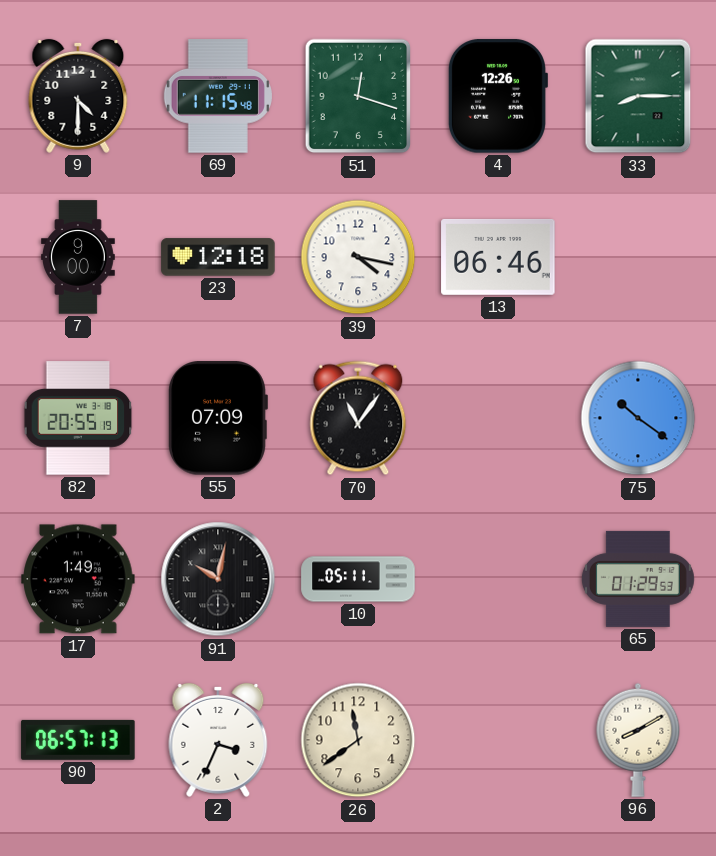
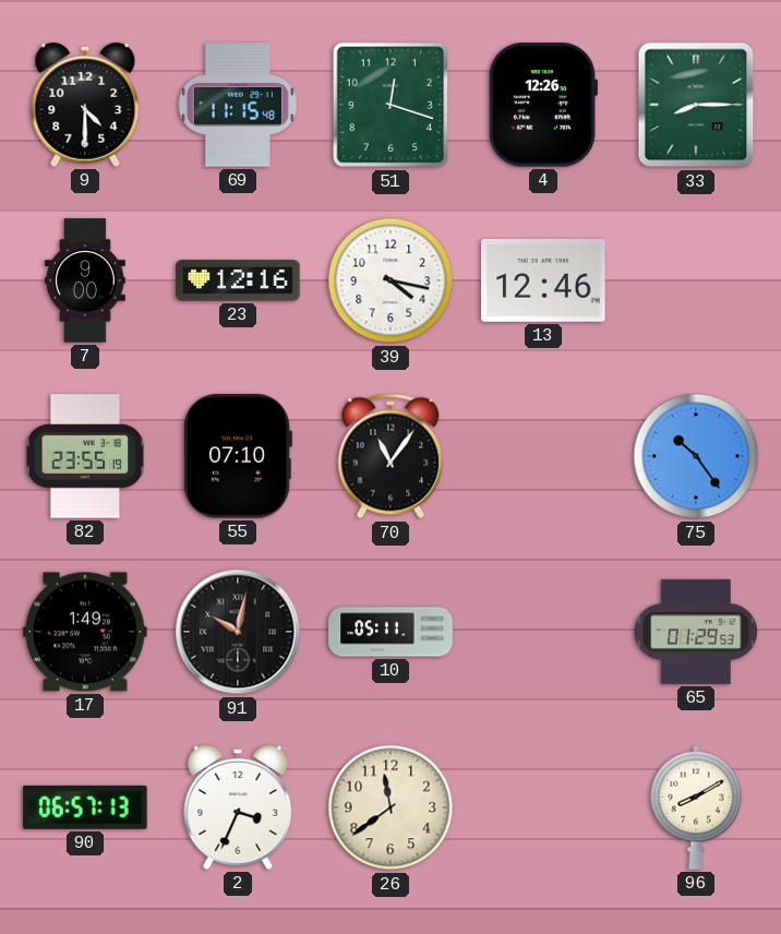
23: 12:18 -> 12:16
13: 06:46 -> 12:46
82: 20:55 -> 23:55
55: 07:09 -> 07:10
75: 10:21 -> 10:24
